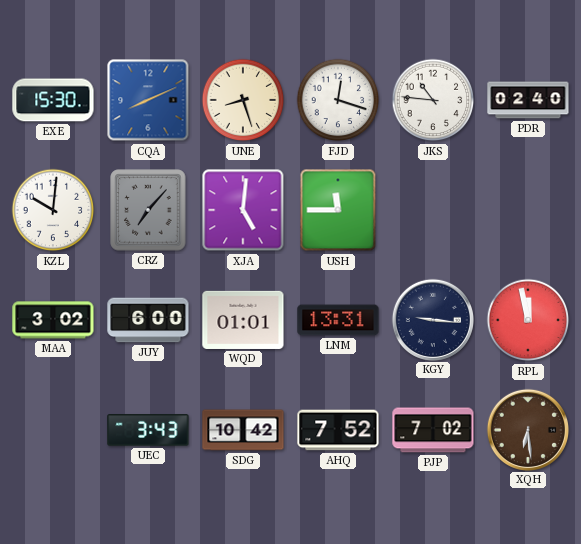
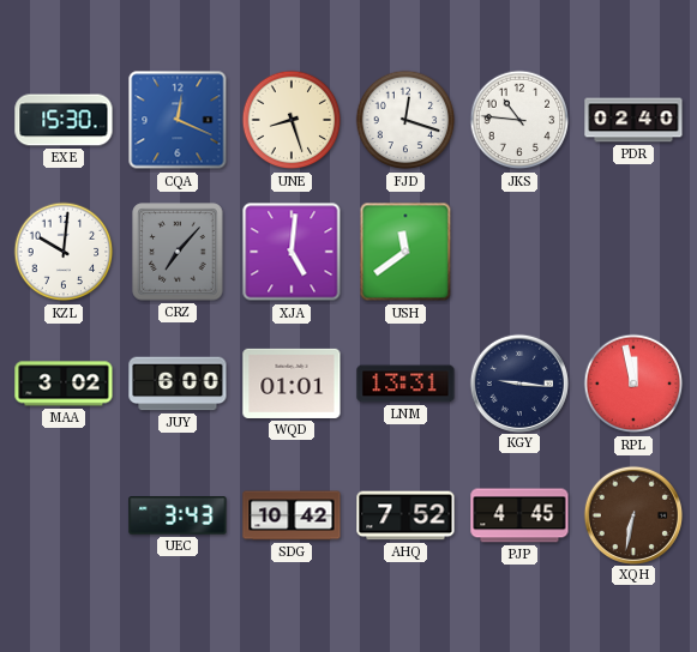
CQA: 8:11 -> 12:19
USH: 11:45 -> 11:39
PJP: 7:02 -> 4:45
XQH: 6:29 -> 6:32
